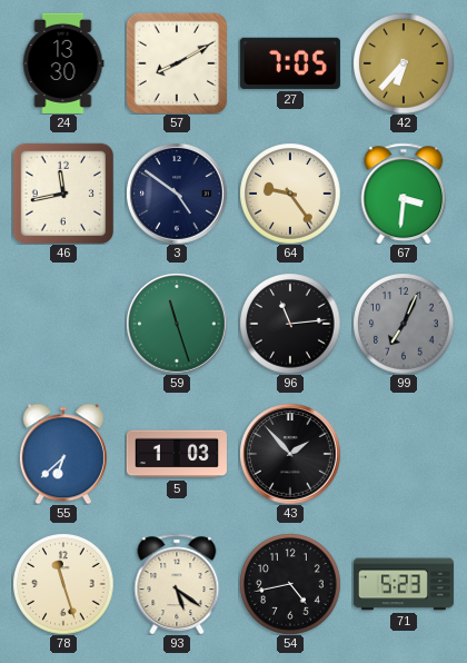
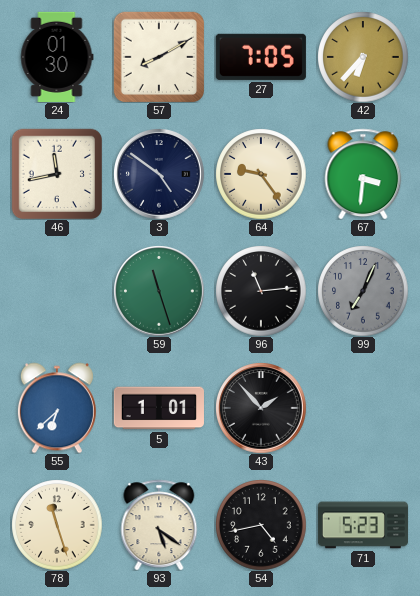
24: 13:30 -> 01:30
5: 1:03 -> 1:01
